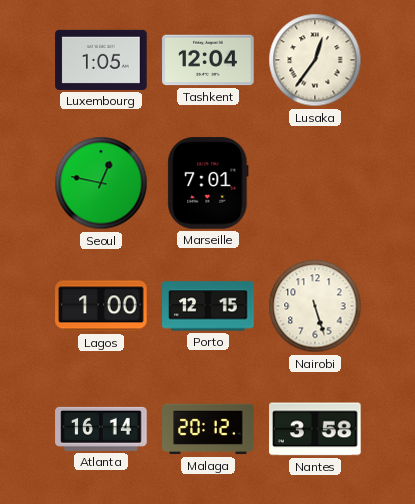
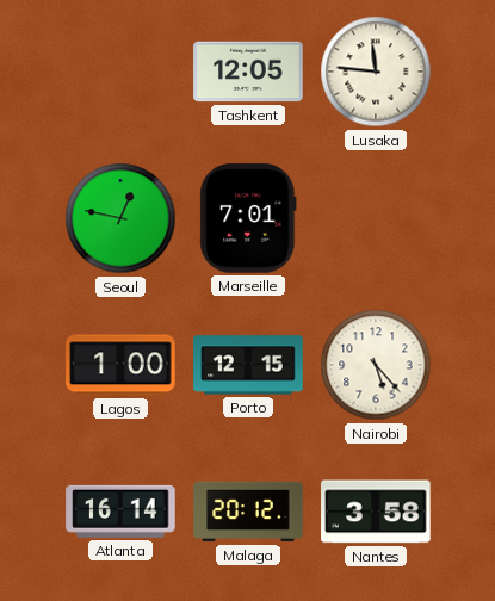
Luxembourg: 1:05 -> none
Tashkent: 12:04 -> 12:05
Lusaka: 12:36 -> 11:46
Nairobi: 5:27 -> 5:23
